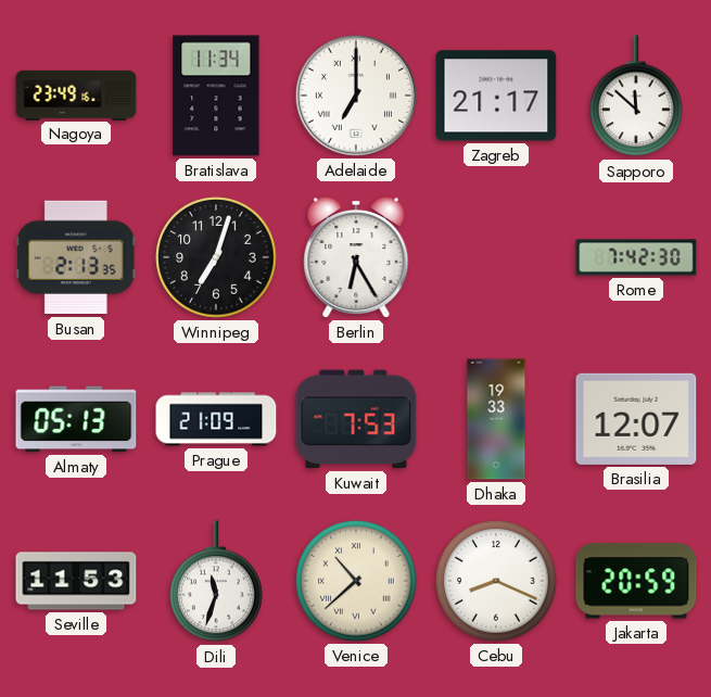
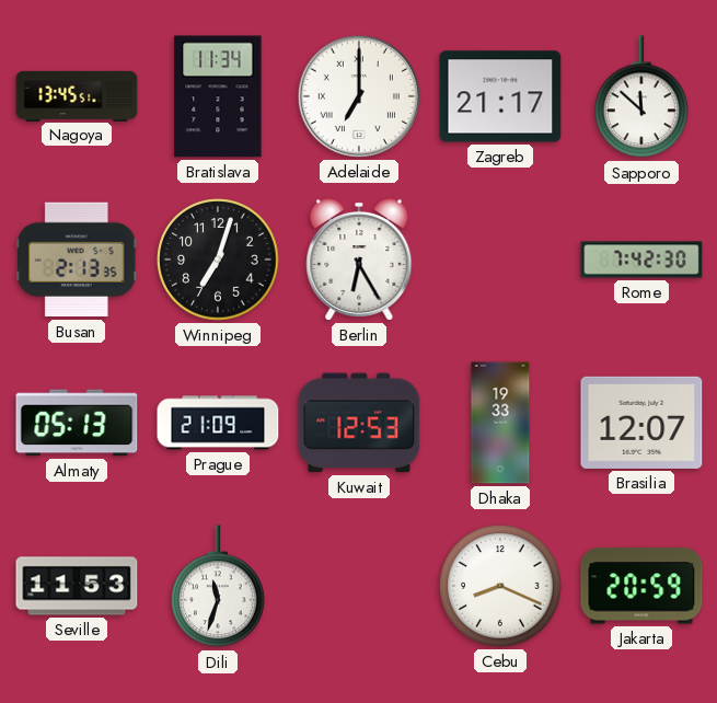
Nagoya: 23:49 -> 13:45
Kuwait: 7:53 -> 12:53
Venice: 10:38 -> none
